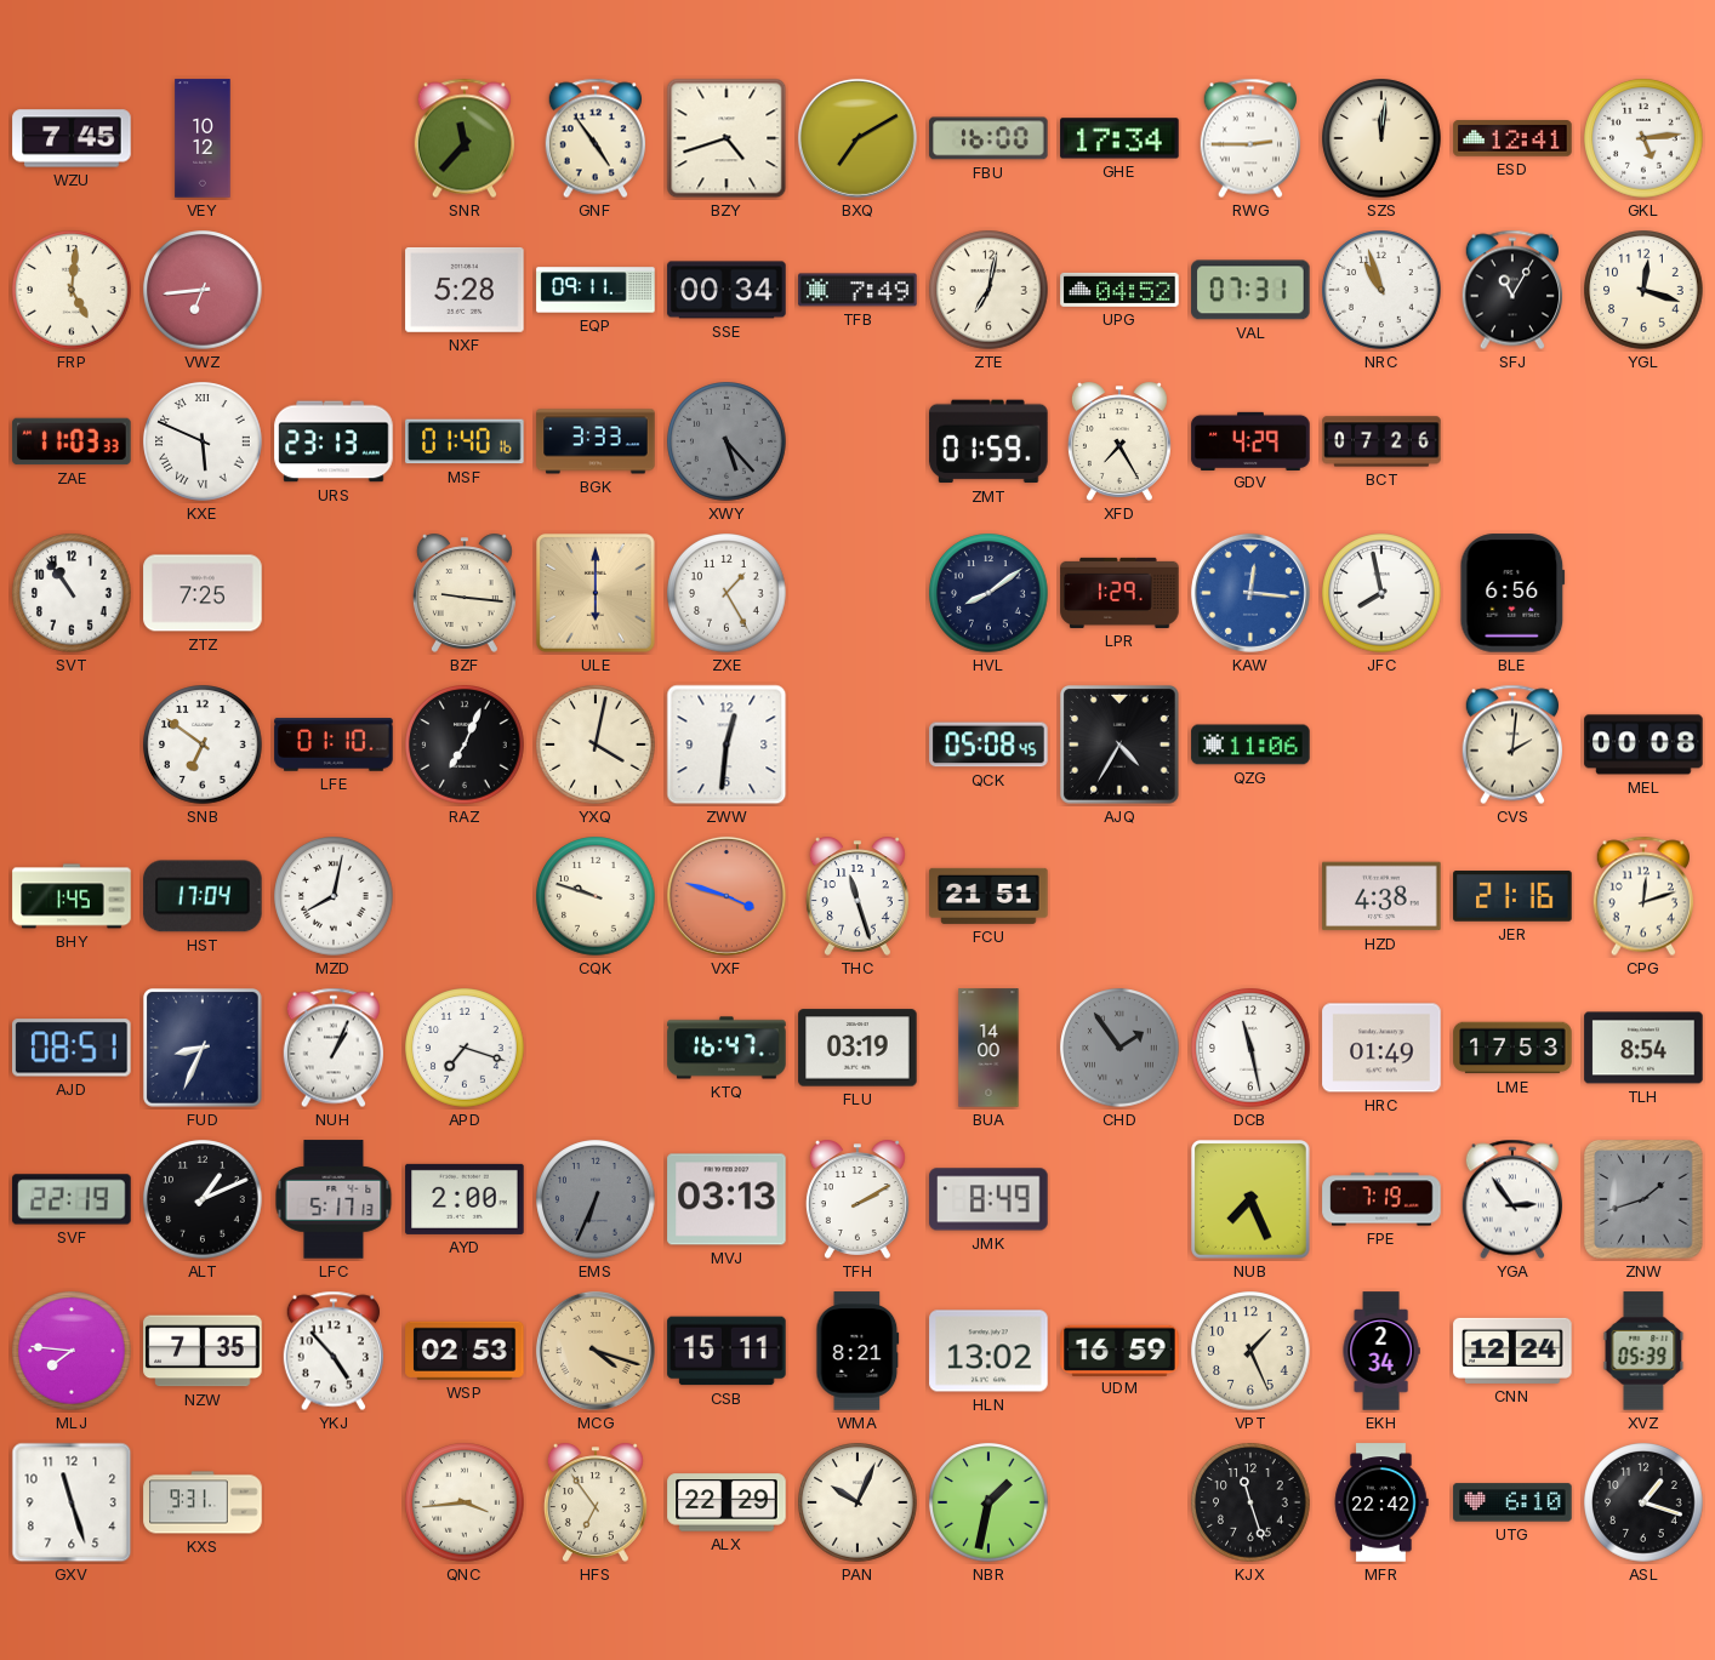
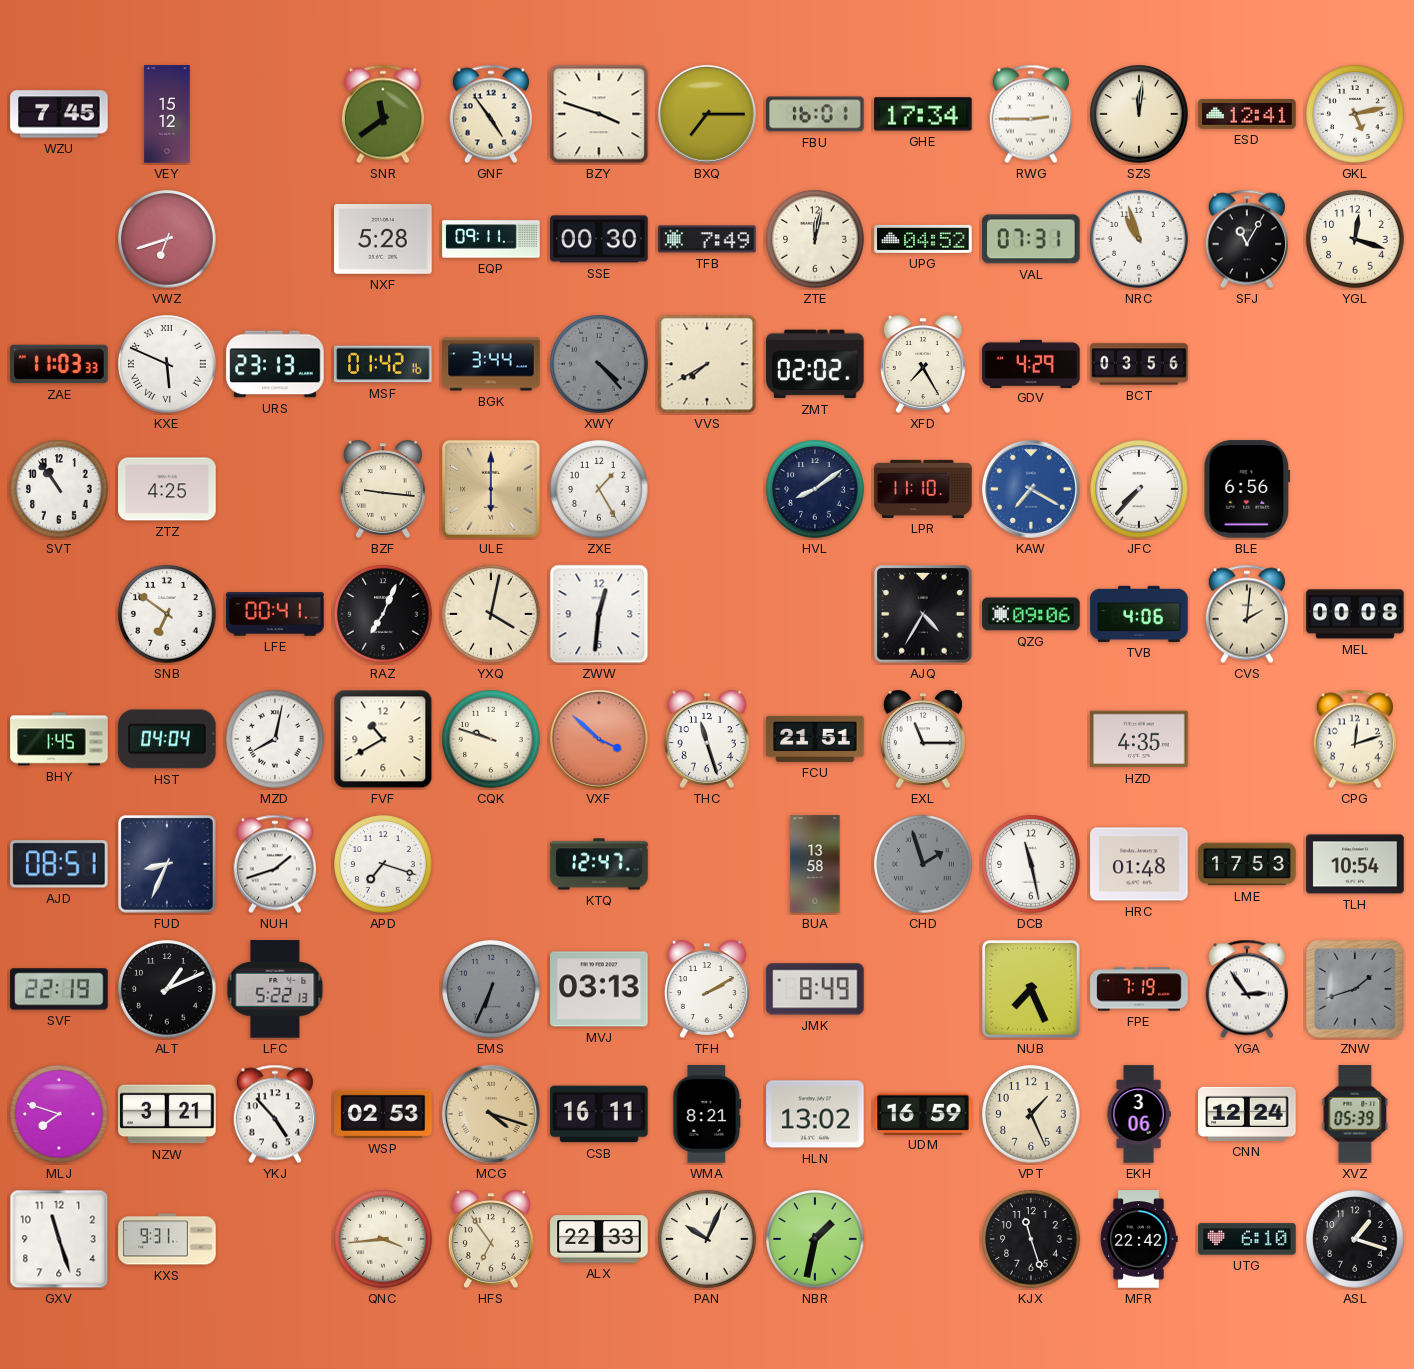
VEY: 10:12 -> 15:12
SNR: 11:37 -> 11:39
BZY: 4:42 -> 3:48
BXQ: 7:10 -> 7:15
FBU: 16:00 -> 16:01
GKL: 5:14 -> 5:13
FRP: 5:01 -> none
VWZ: 6:44 -> 6:42
SSE: 00:34 -> 00:30
ZTE: 7:02 -> 12:02
MSF: 01:40 -> 01:42
BGK: 3:33 -> 3:44
XWY: 5:23 -> 4:23
VVS: none -> 7:40
ZMT: 01:59 -> 02:02
BCT: 07:26 -> 03:56
ZTZ: 7:25 -> 4:25
LPR: 1:29 -> 11:10
KAW: 12:16 -> 7:20
JFC: 7:58 -> 7:37
LFE: 01:10 -> 00:41
QCK: 05:08 -> none
QZG: 11:06 -> 09:06
TVB: none -> 4:06
HST: 17:04 -> 04:04
FVF: none -> 10:40
VXF: 3:48 -> 3:52
EXL: none -> 11:15
HZD: 4:38 -> 4:35
JER: 21:16 -> none
NUH: 1:04 -> 1:42
KTQ: 16:47 -> 12:47
FLU: 03:19 -> none
BUA: 14:00 -> 13:58
CHD: 1:54 -> 1:57
HRC: 01:49 -> 01:48
TLH: 8:54 -> 10:54
LFC: 5:17 -> 5:22
AYD: 2:00 -> none
MLJ: 7:46 -> 7:48
NZW: 7:35 -> 3:21
CSB: 15:11 -> 16:11
EKH: 2:34 -> 3:06
ALX: 22:29 -> 22:33
